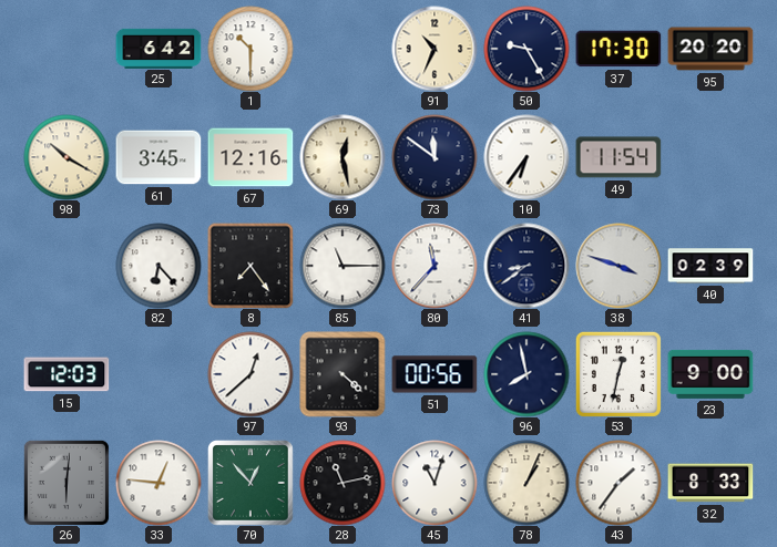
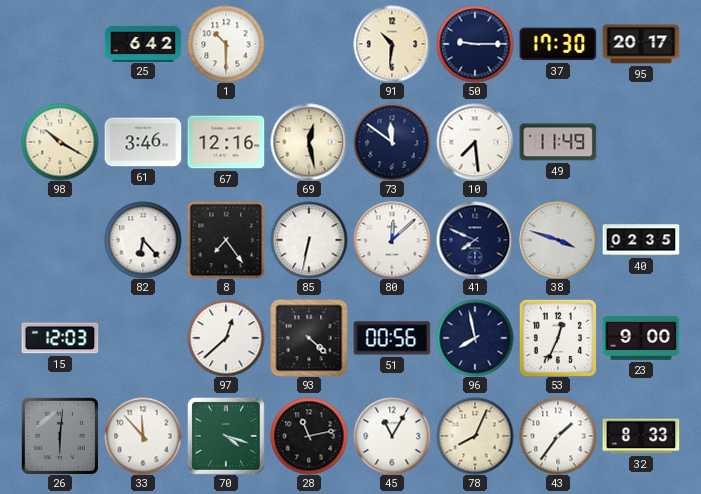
91: 10:34 -> 10:31
50: 9:25 -> 9:15
95: 20:20 -> 20:17
61: 3:45 -> 3:46
10: 6:36 -> 7:29
49: 11:54 -> 11:49
85: 11:15 -> 6:32
80: 11:37 -> 12:08
41: 8:39 -> 7:49
40: 02:39 -> 02:35
53: 12:32 -> 12:34
33: 12:46 -> 11:53
70: 12:53 -> 4:18
45: 11:03 -> 11:05
78: 1:04 -> 8:04
